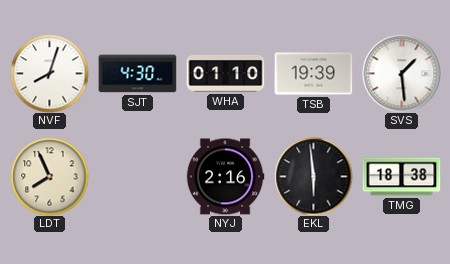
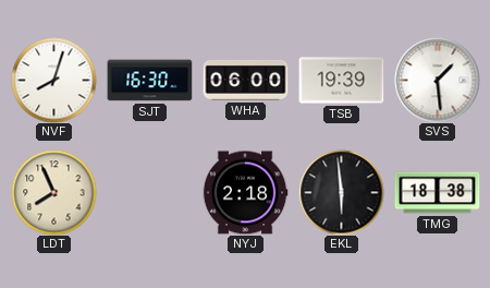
SJT: 4:30 -> 16:30
WHA: 01:10 -> 06:00
NYJ: 2:16 -> 2:18
